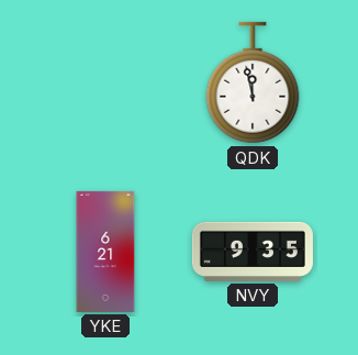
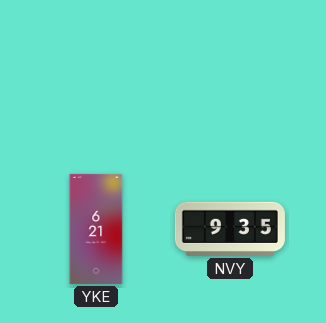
QDK: 11:58 -> none
